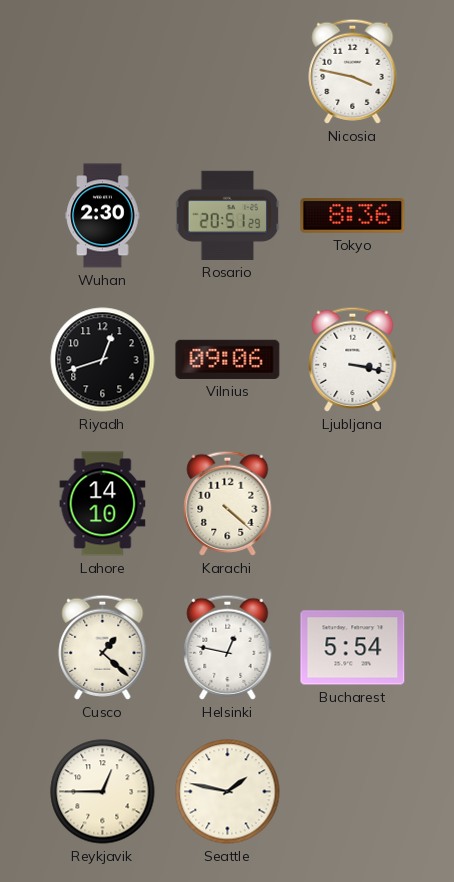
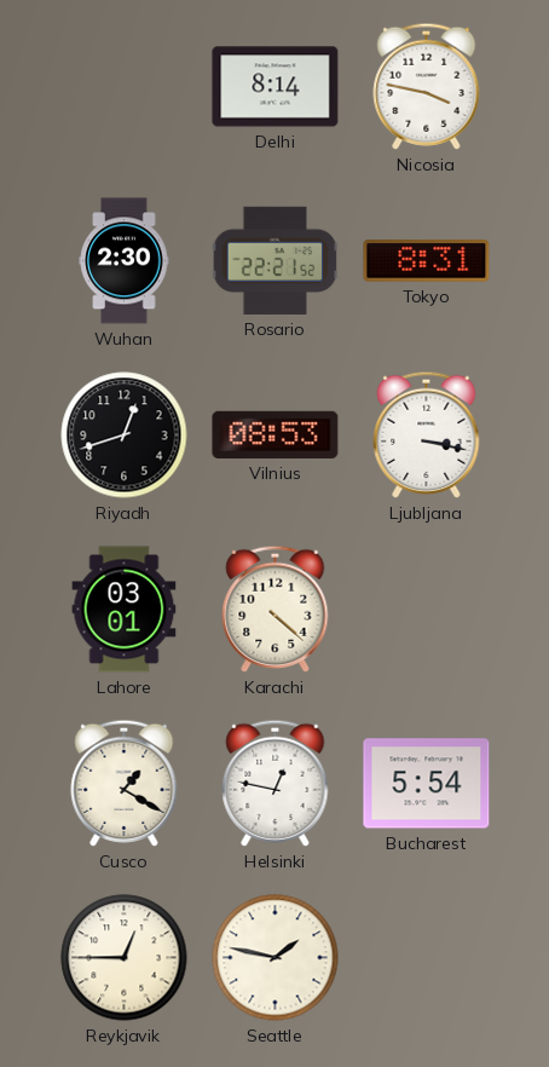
Delhi: none -> 8:14
Rosario: 20:51 -> 22:21
Tokyo: 8:36 -> 8:31
Vilnius: 09:06 -> 08:53
Lahore: 14:10 -> 03:01
Cusco: 1:22 -> 1:20
